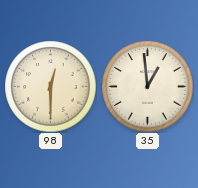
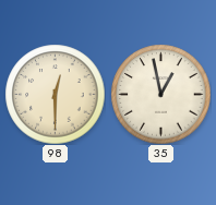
35: 12:59 -> 12:58
